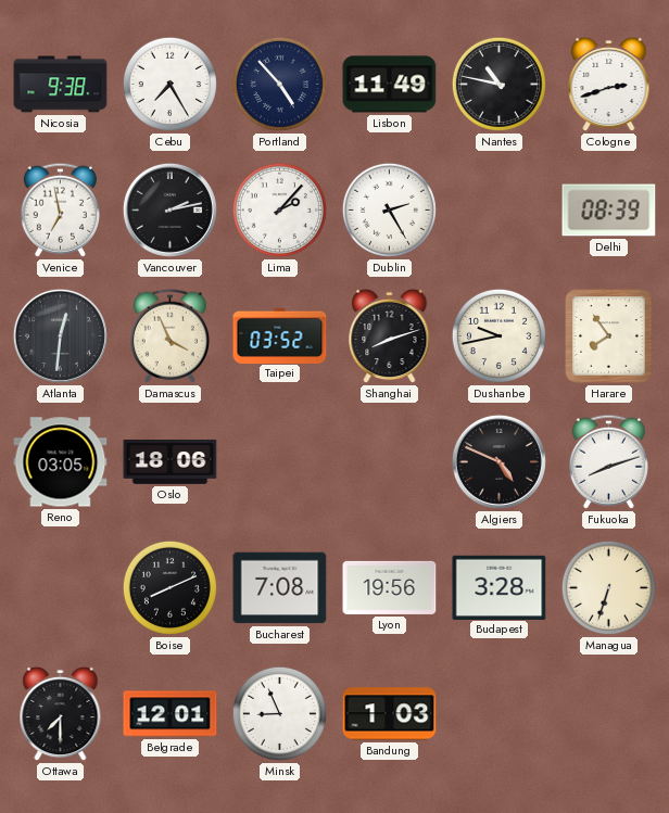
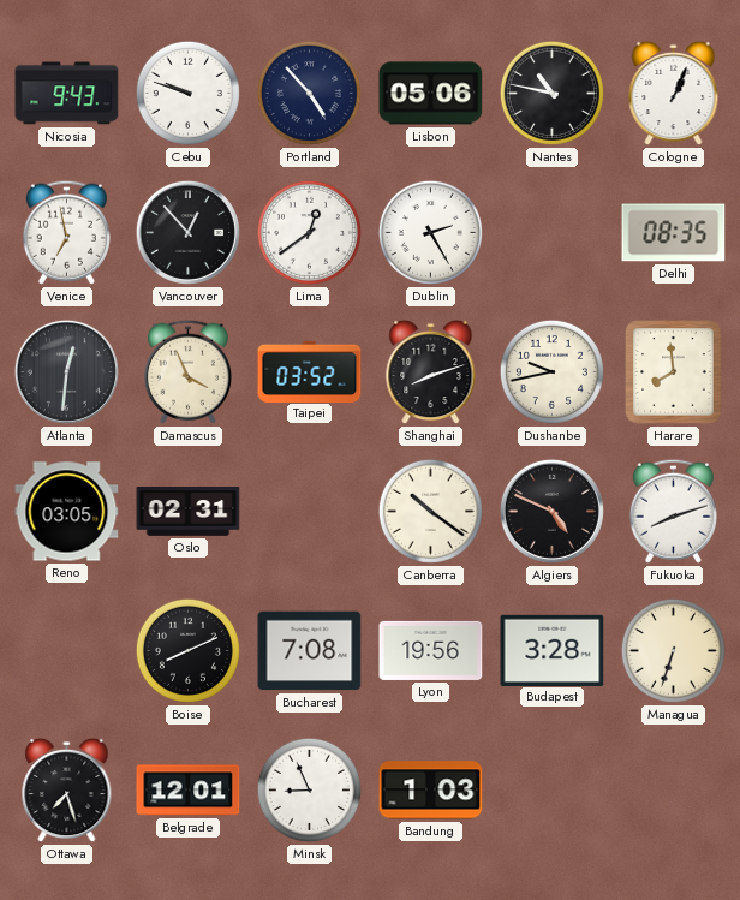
Nicosia: 9:38 -> 9:43
Cebu: 7:25 -> 9:48
Lisbon: 11:49 -> 05:06
Cologne: 2:42 -> 1:04
Vancouver: 2:13 -> 12:53
Lima: 2:07 -> 12:39
Delhi: 08:39 -> 08:35
Harare: 7:54 -> 7:59
Oslo: 18:06 -> 02:31
Canberra: none -> 10:21
Ottawa: 7:30 -> 7:27
